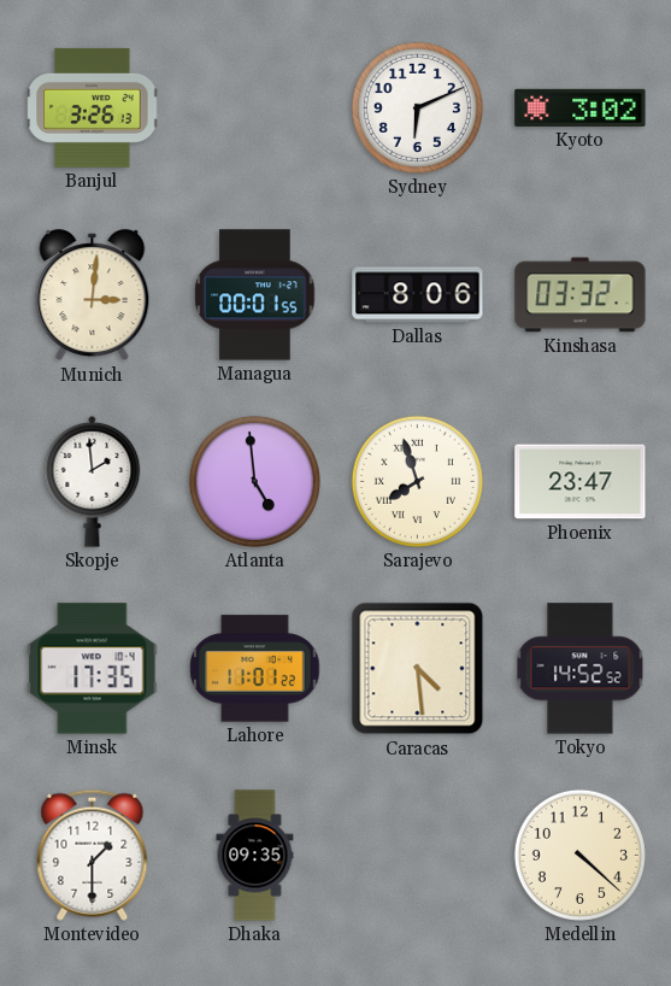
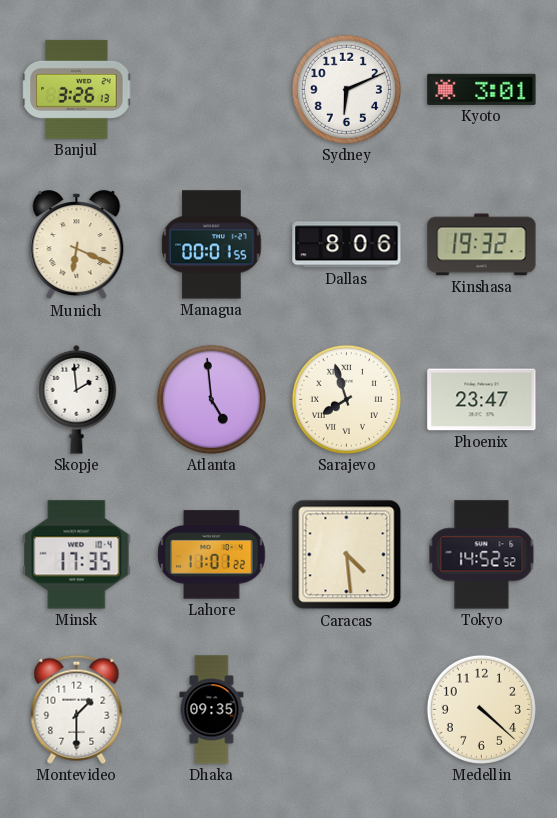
Kyoto: 3:02 -> 3:01
Munich: 3:01 -> 6:19
Kinshasa: 03:32 -> 19:32
